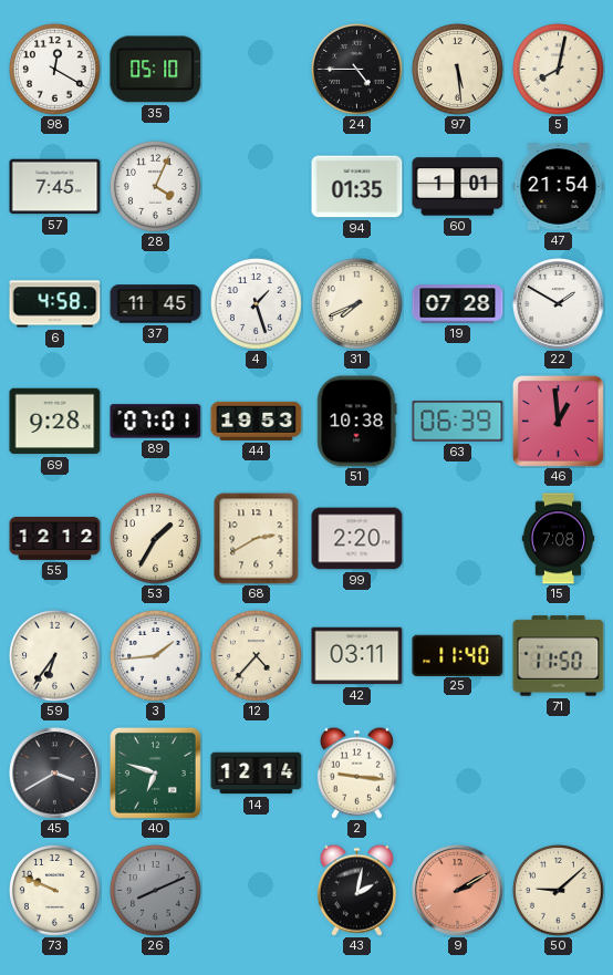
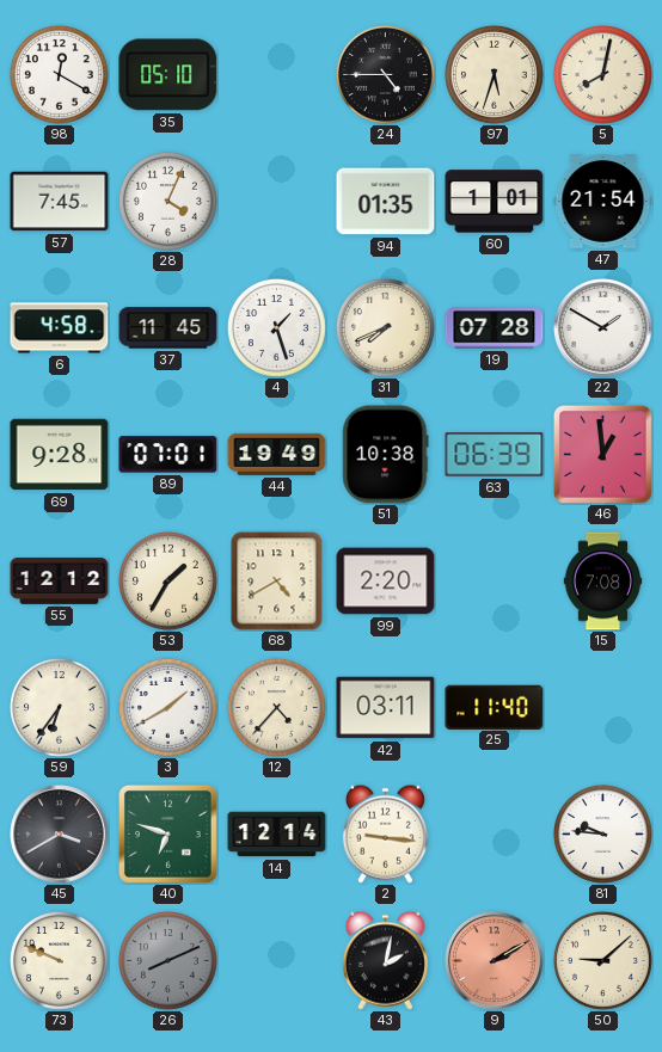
97: 5:29 -> 5:33
44: 19:53 -> 19:49
68: 2:40 -> 4:40
3: 1:44 -> 1:40
71: 11:50 -> none
81: none -> 9:46
